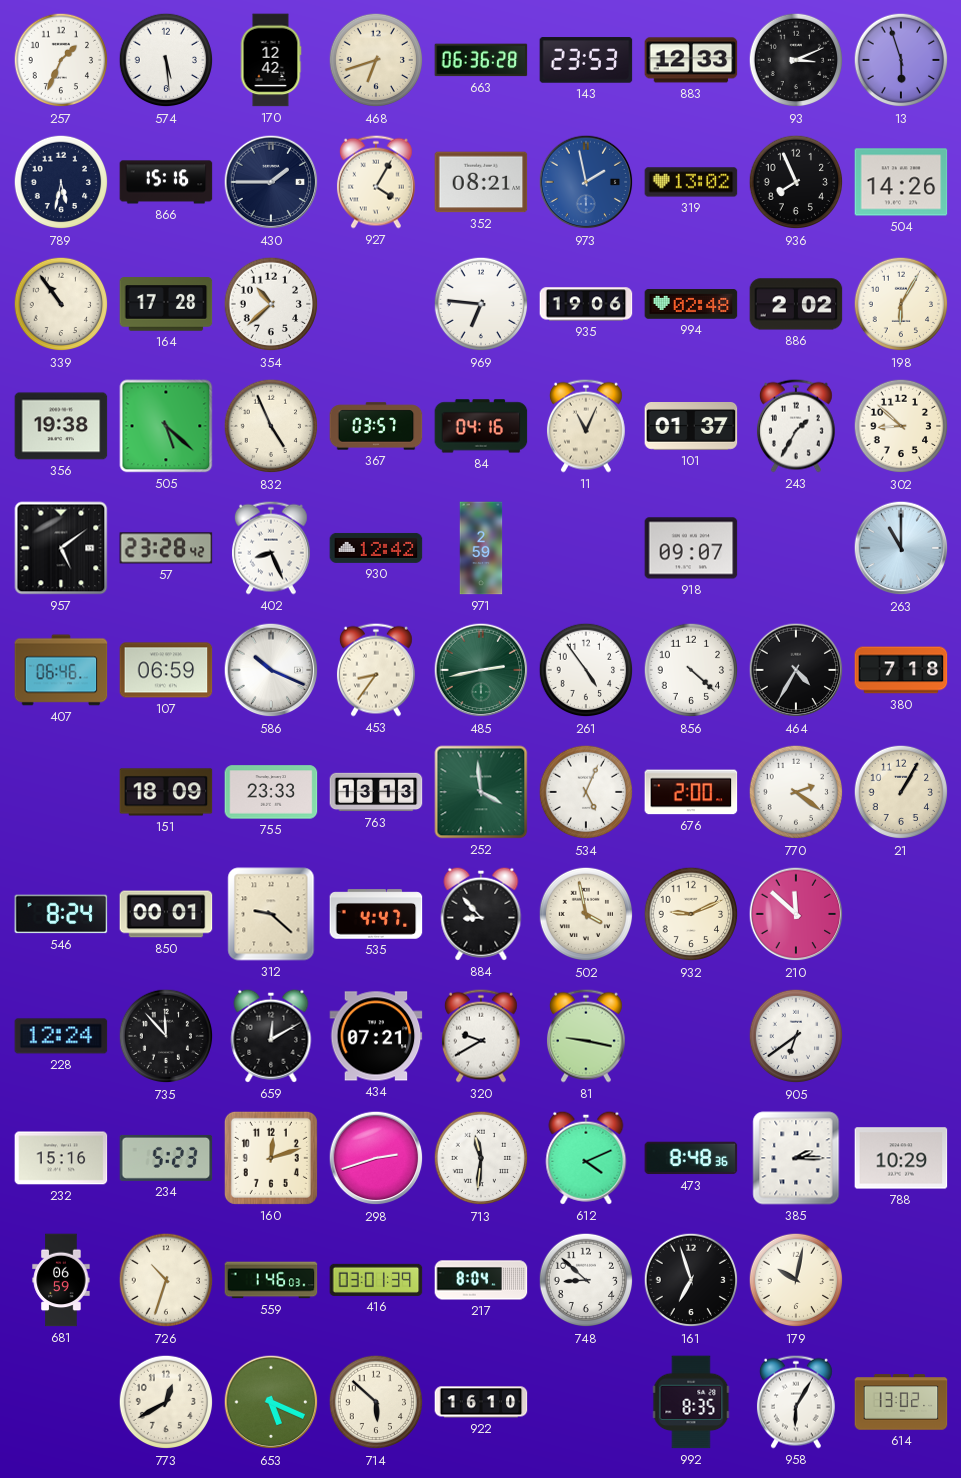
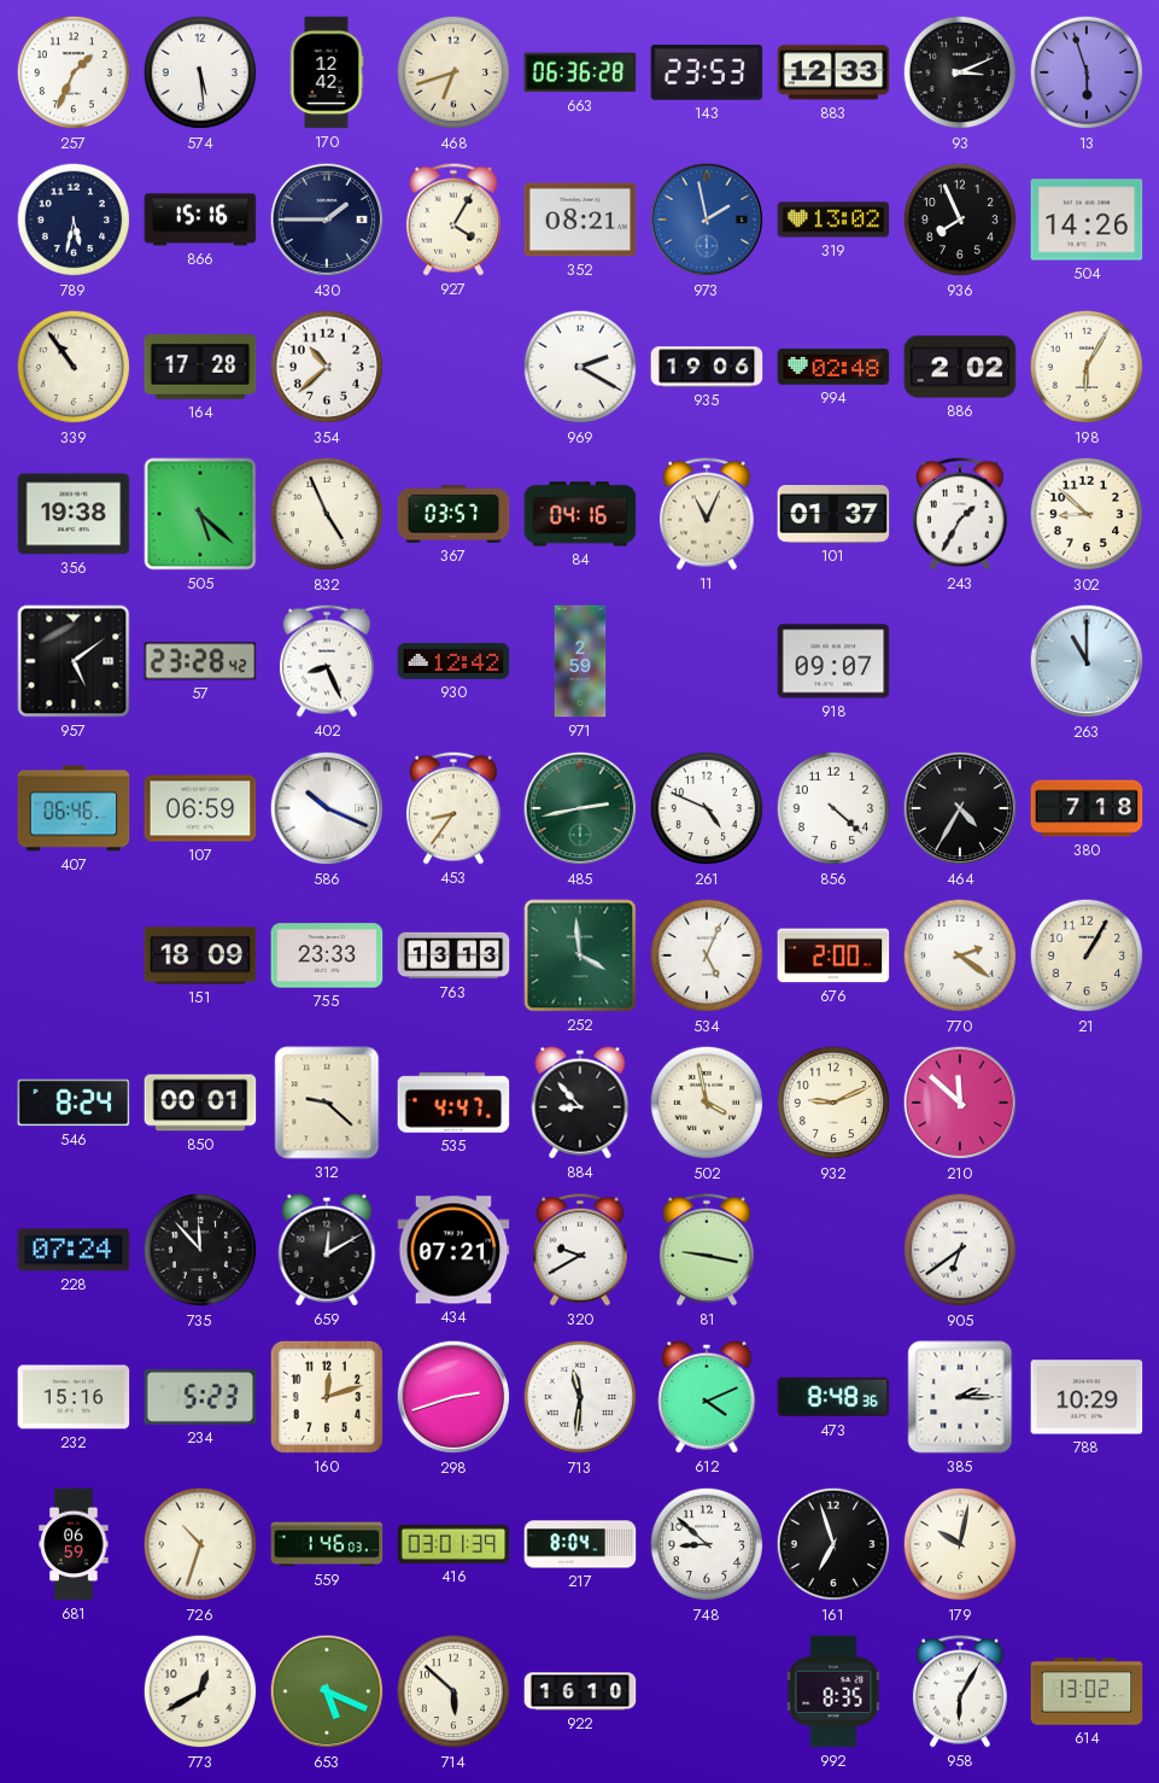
969: 6:46 -> 2:20
261: 4:54 -> 4:49
228: 12:24 -> 07:24
